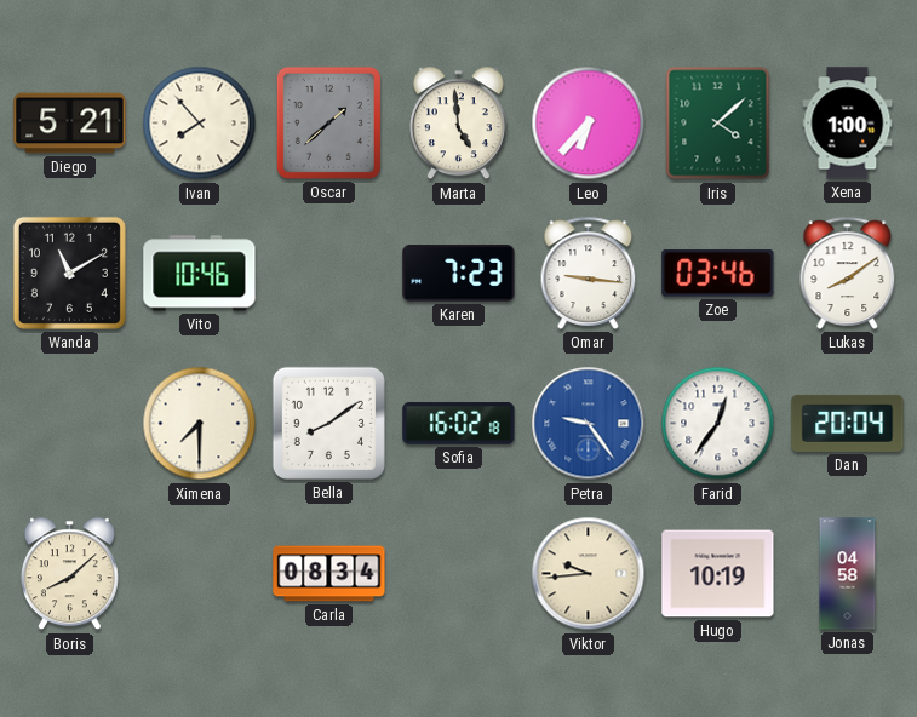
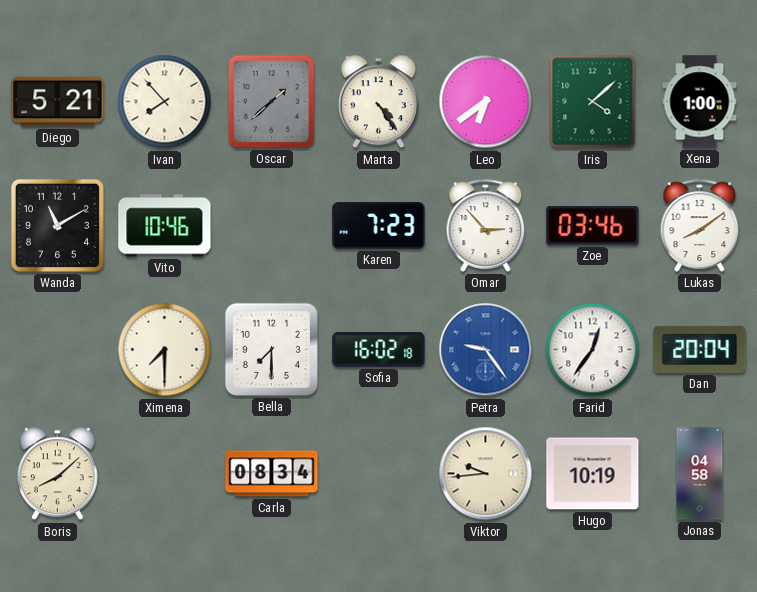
Marta: 4:59 -> 4:24
Leo: 6:37 -> 6:39
Omar: 9:16 -> 2:53
Bella: 8:09 -> 7:30
